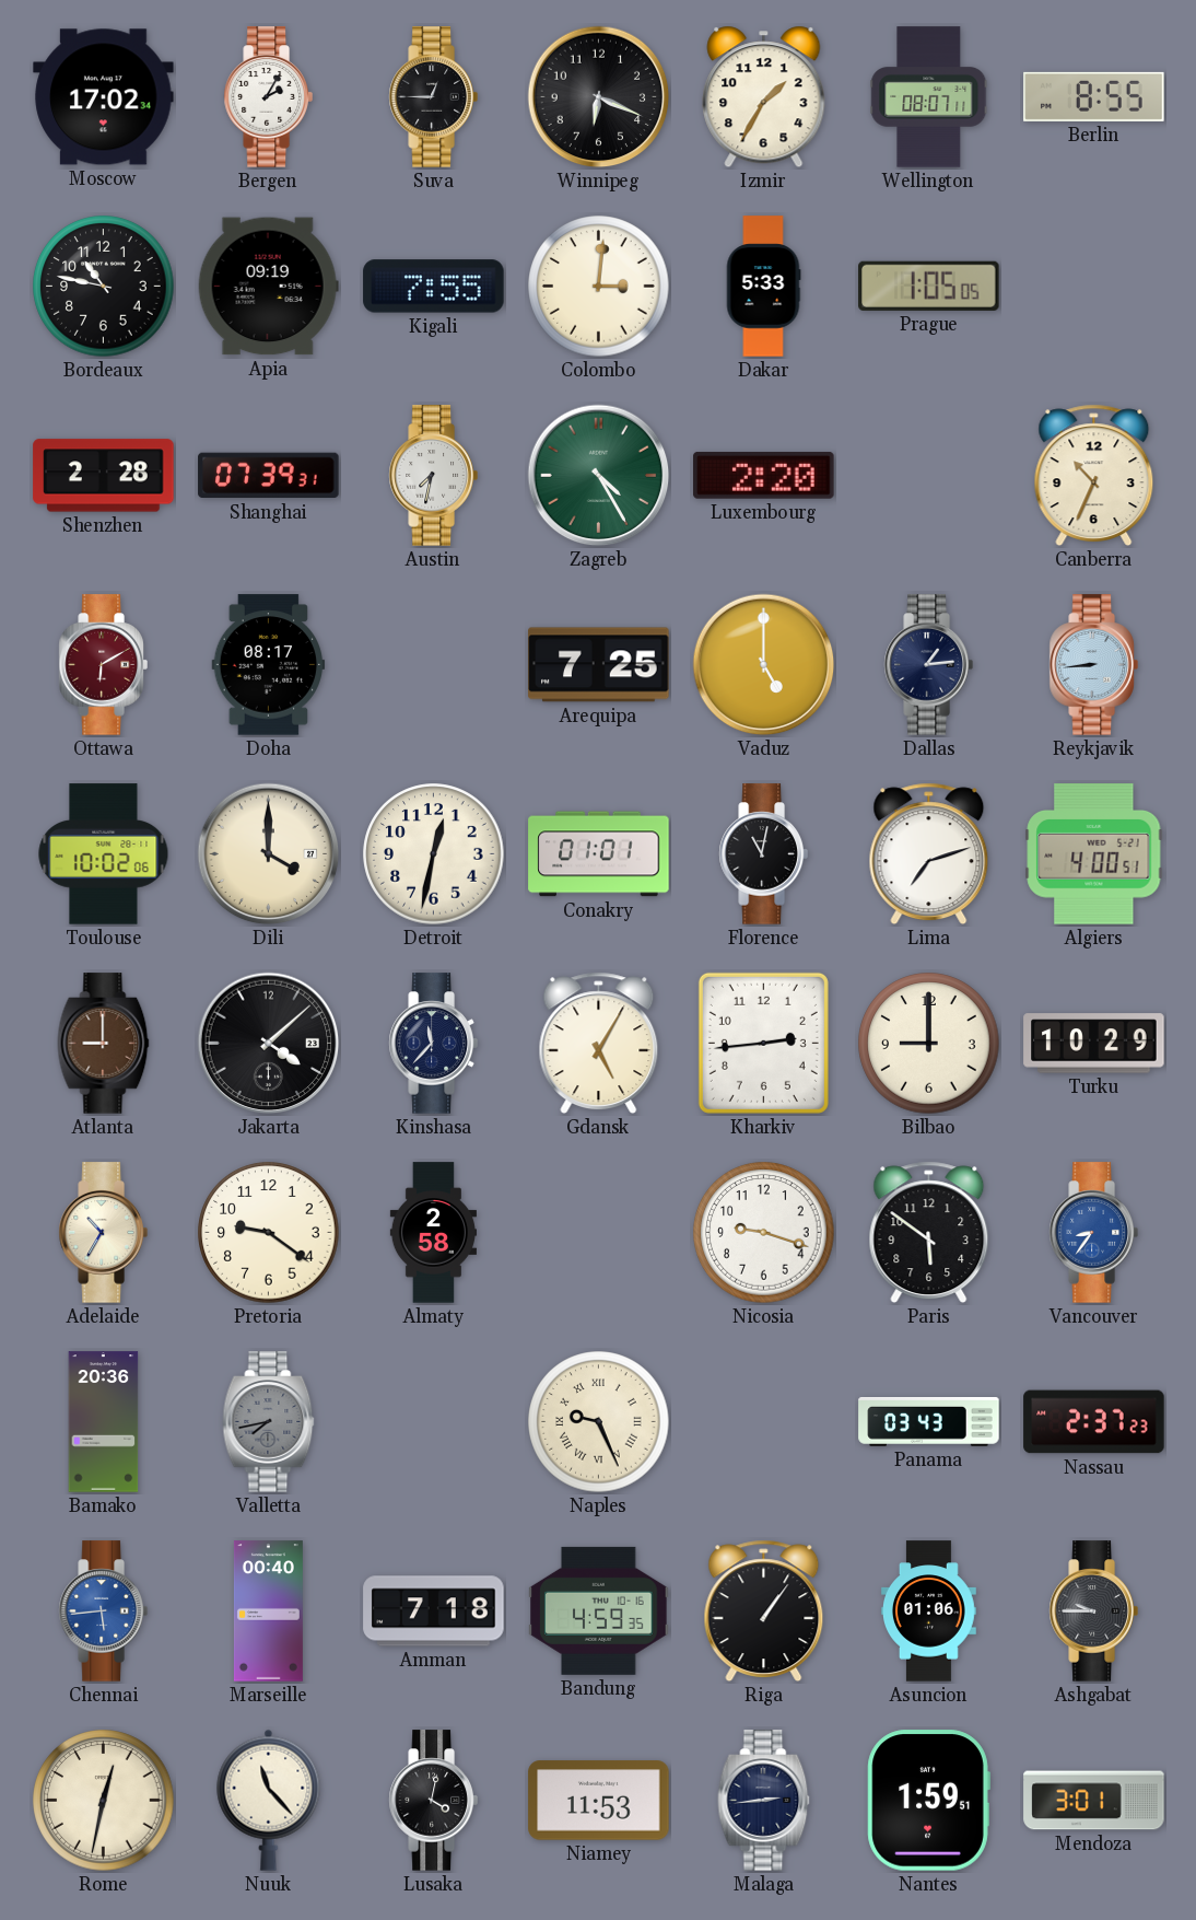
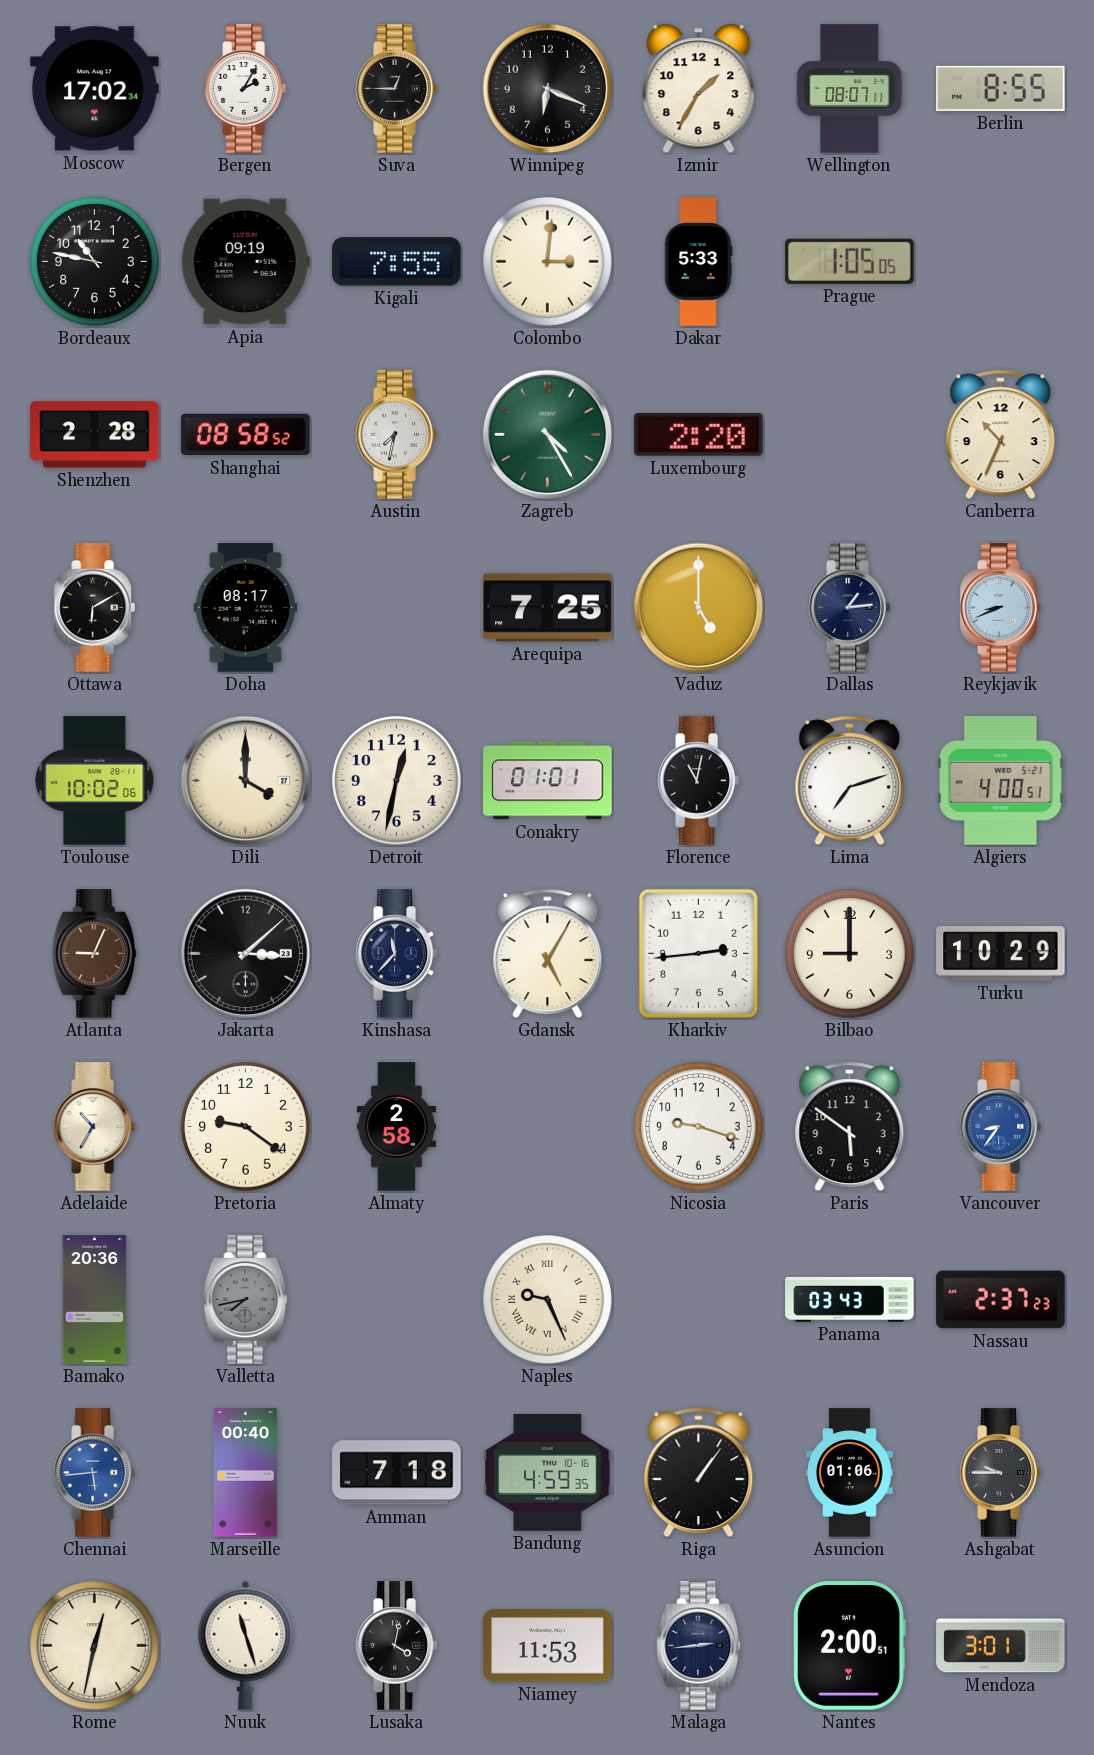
Shanghai: 07:39 -> 08:58
Ottawa dial: burgundy -> black
Reykjavik: 8:44 -> 8:41
Atlanta: 9:00 -> 9:04
Jakarta: 4:08 -> 3:08
Nuuk: 11:23 -> 11:27
Nantes: 1:59 -> 2:00
